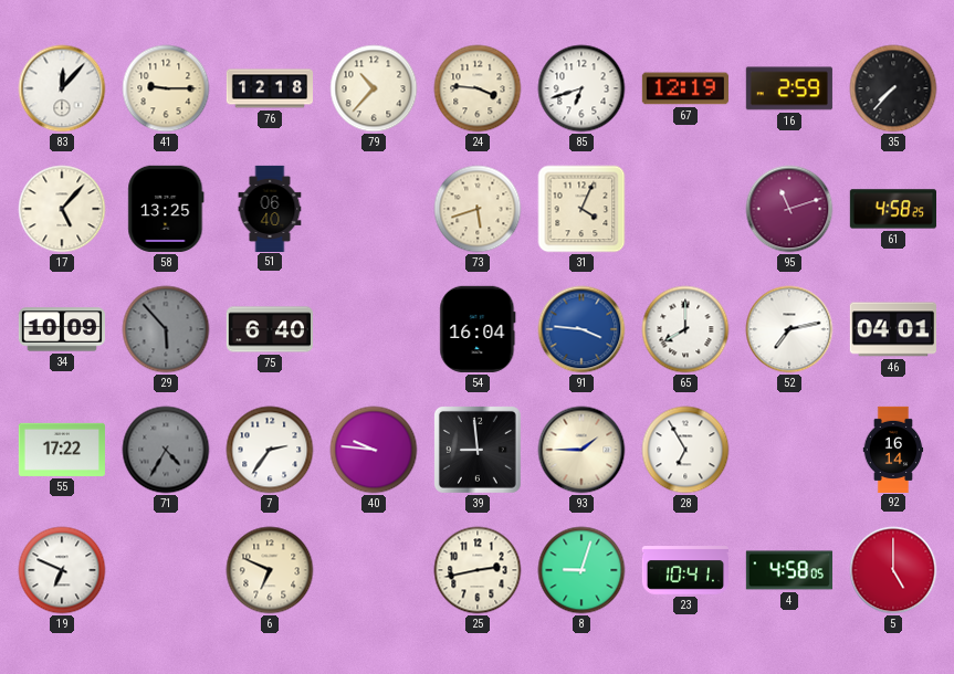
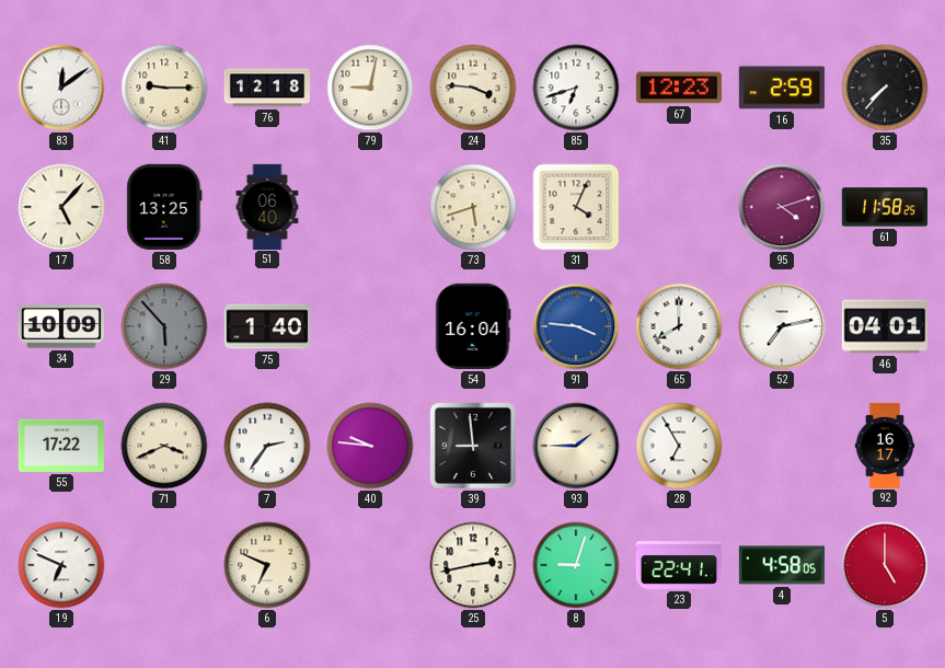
83: 12:07 -> 12:09
79: 10:37 -> 9:02
67: 12:19 -> 12:23
95: 11:12 -> 4:12
61: 4:58 -> 11:58
75: 6:40 -> 1:40
71: 4:35 -> 3:41
71 dial: grey -> cream
92: 16:14 -> 16:17
23: 10:41 -> 22:41
